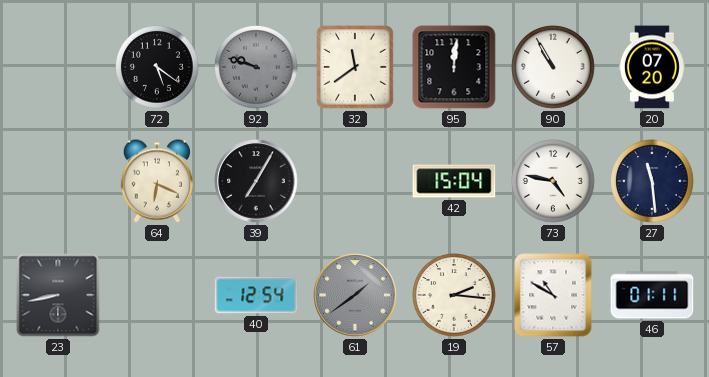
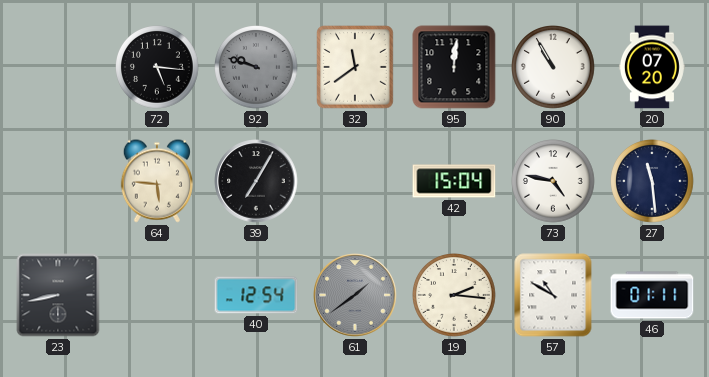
72: 5:21 -> 5:16
64: 6:19 -> 5:46
